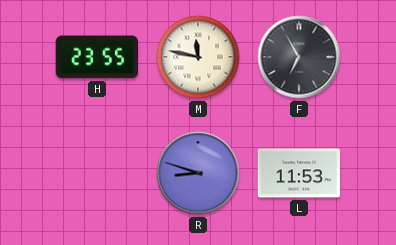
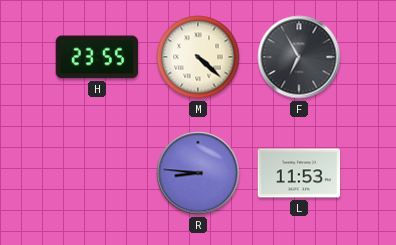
M: 11:47 -> 4:22
R: 8:48 -> 8:46
